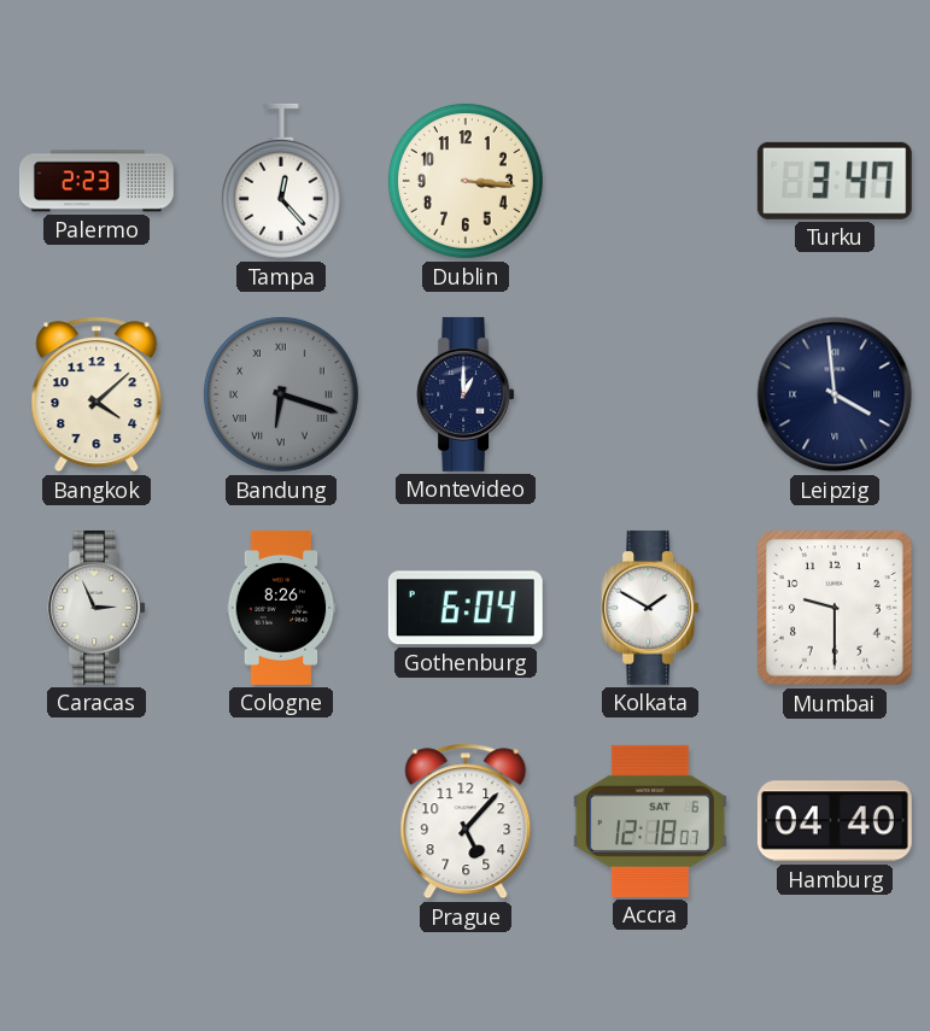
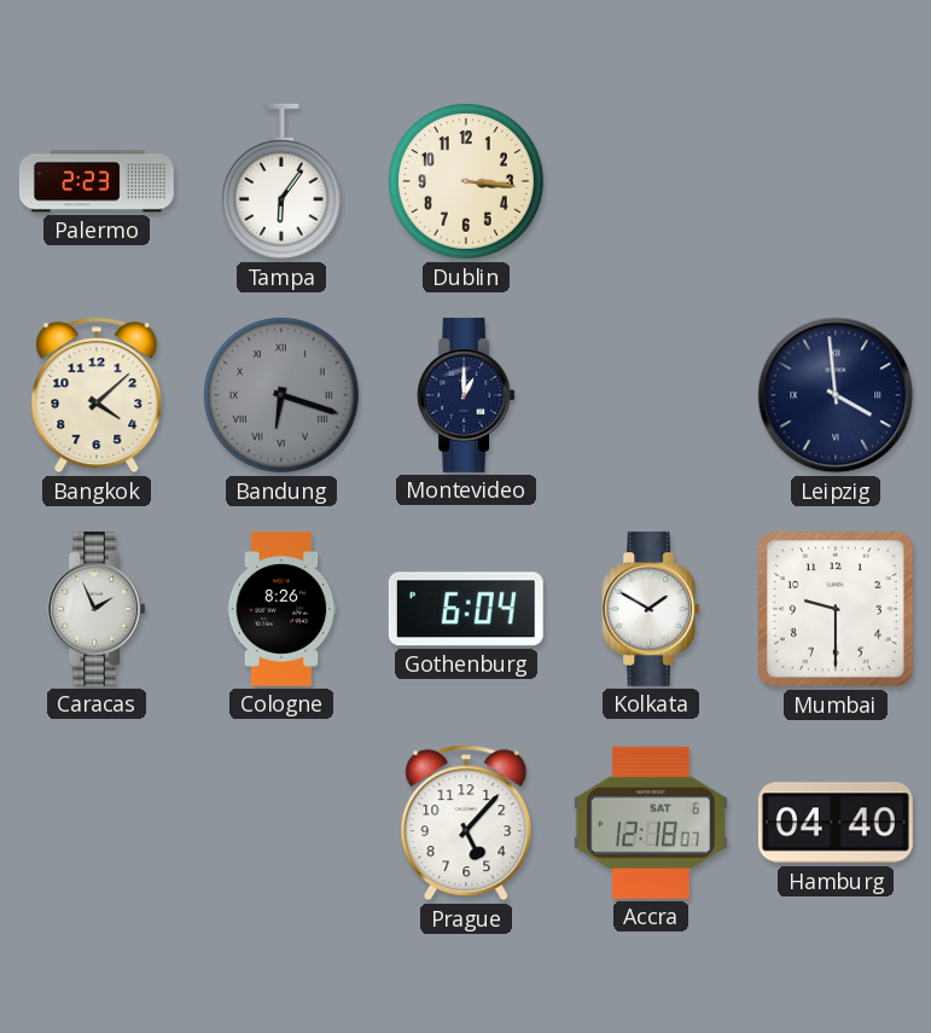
Tampa: 12:23 -> 6:06
Turku: 3:47 -> none
Caracas: 2:56 -> 1:56
